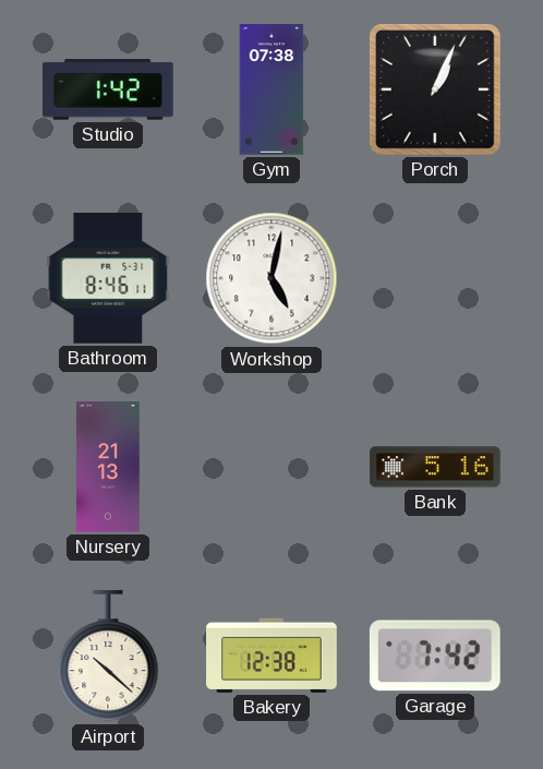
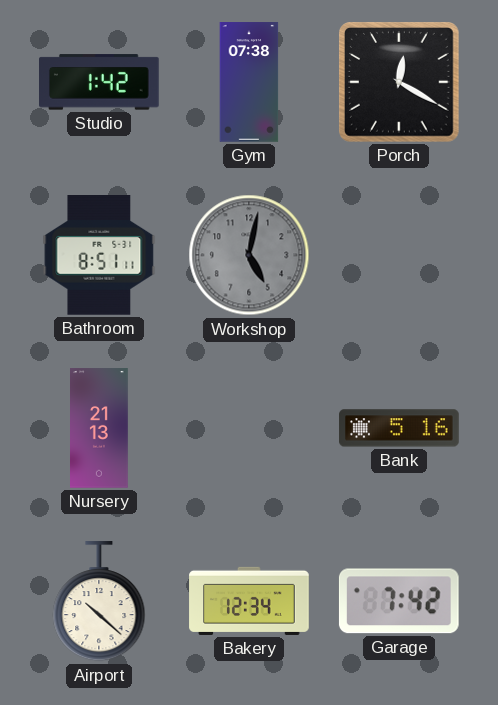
Porch: 1:04 -> 12:20
Bathroom: 8:46 -> 8:51
Workshop dial: white -> grey
Bakery: 12:38 -> 12:34
